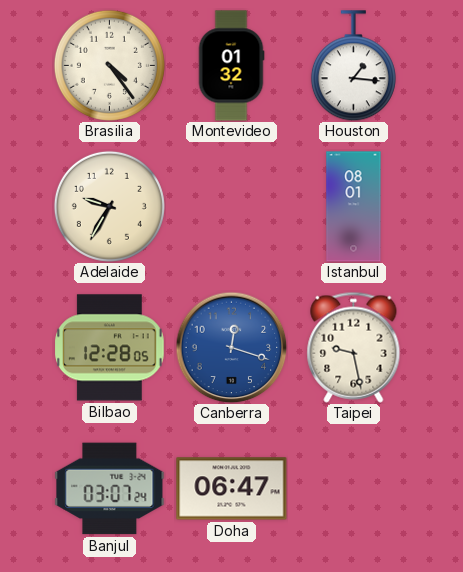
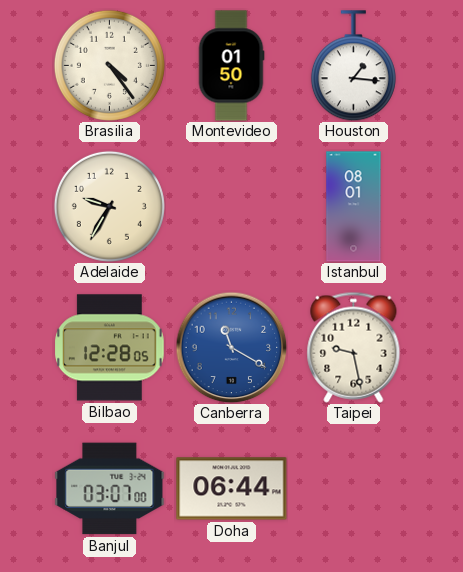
Montevideo: 01:32 -> 01:50
Canberra: 12:18 -> 11:20
Banjul: 03:07:24 -> 03:07:00
Doha: 06:47 -> 06:44
